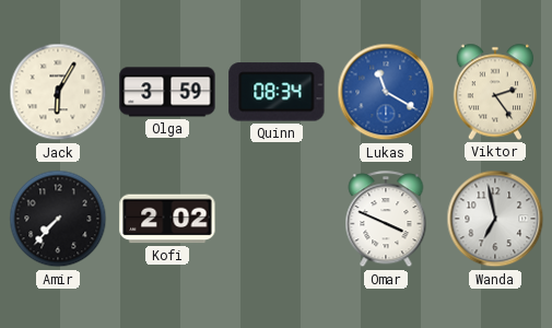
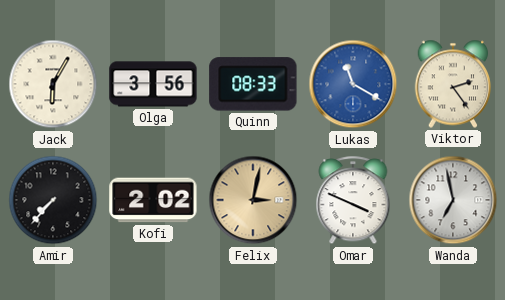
Olga: 3:59 -> 3:56
Quinn: 08:34 -> 08:33
Felix: none -> 3:02
